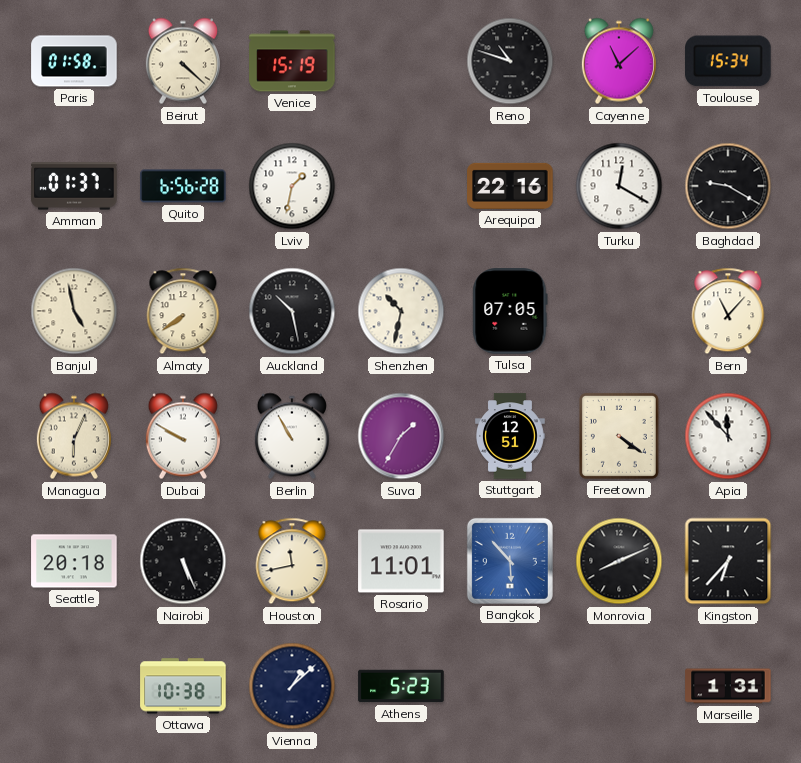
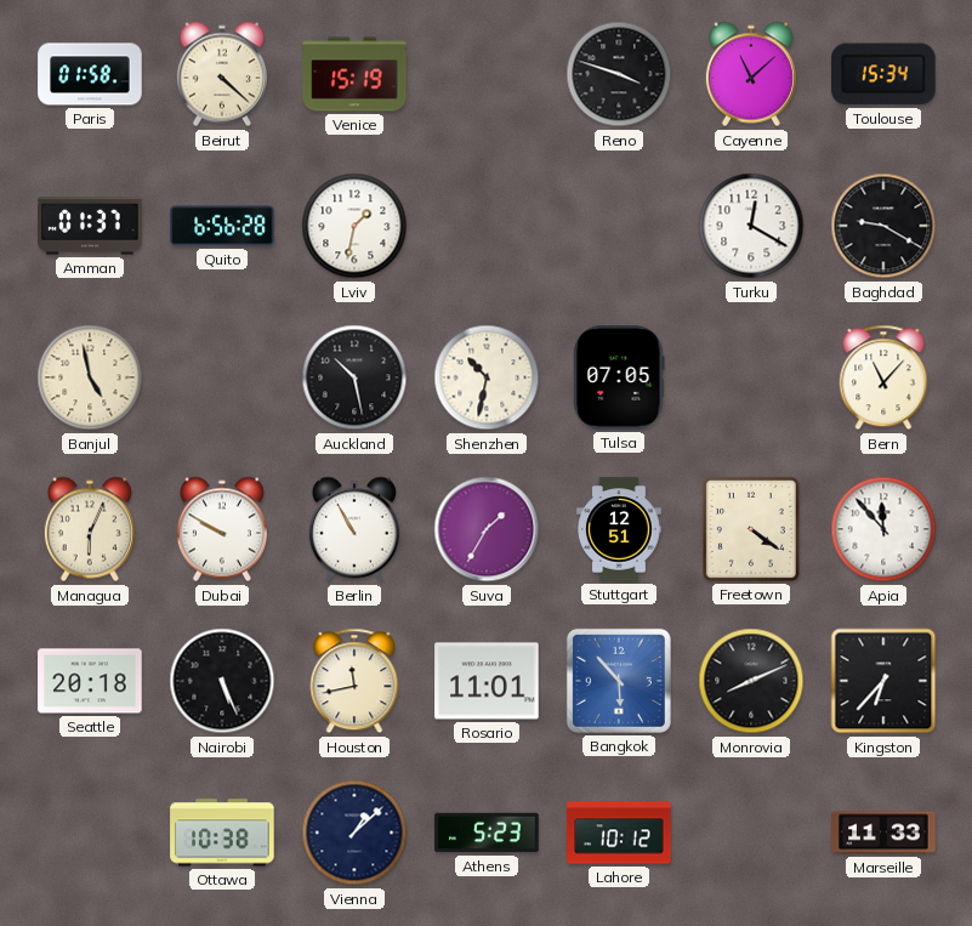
Reno: 10:48 -> 3:48
Arequipa: 22:16 -> none
Almaty: 7:39 -> none
Lahore: none -> 10:12
Marseille: 1:31 -> 11:33
